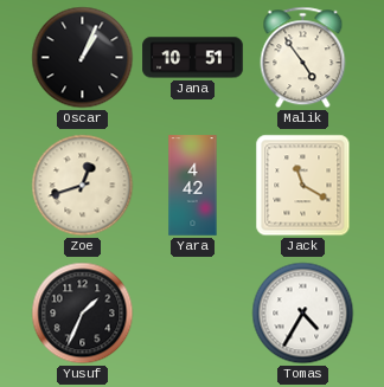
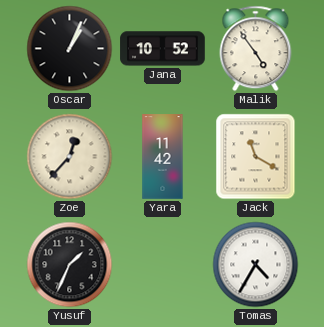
Jana: 10:51 -> 10:52
Zoe: 12:42 -> 12:37
Yara: 4:42 -> 11:42
